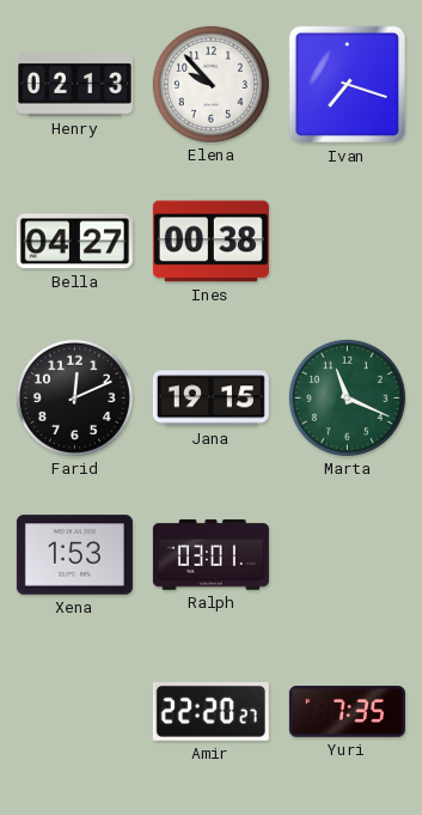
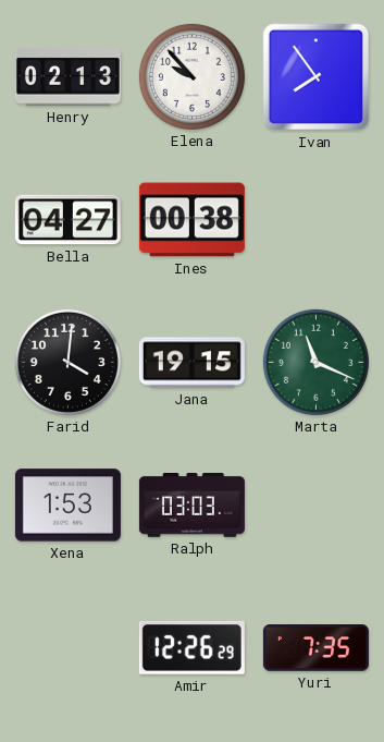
Ivan: 7:18 -> 7:54
Farid: 12:11 -> 4:01
Ralph: 03:01 -> 03:03
Amir: 22:20 -> 12:26
